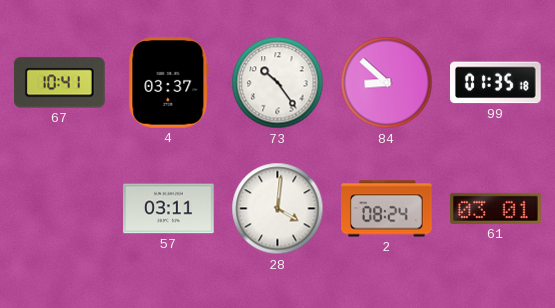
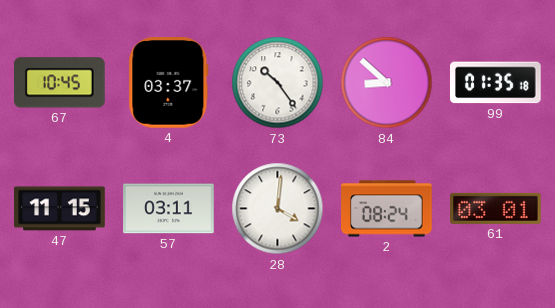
67: 10:41 -> 10:45
47: none -> 11:15
